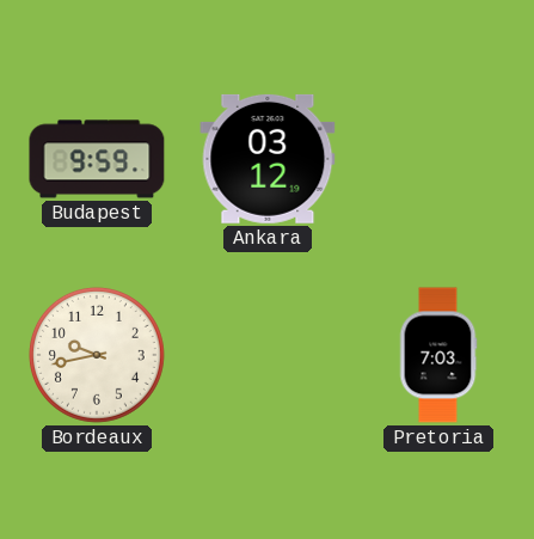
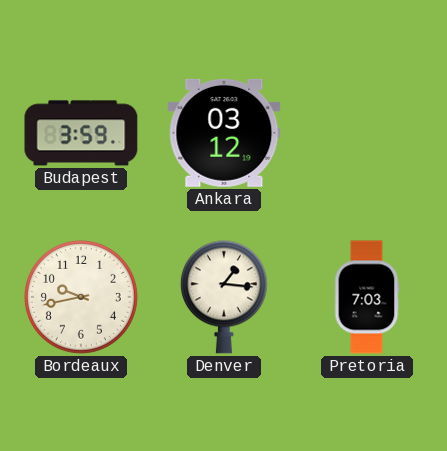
Budapest: 9:59 -> 3:59
Denver: none -> 1:16
